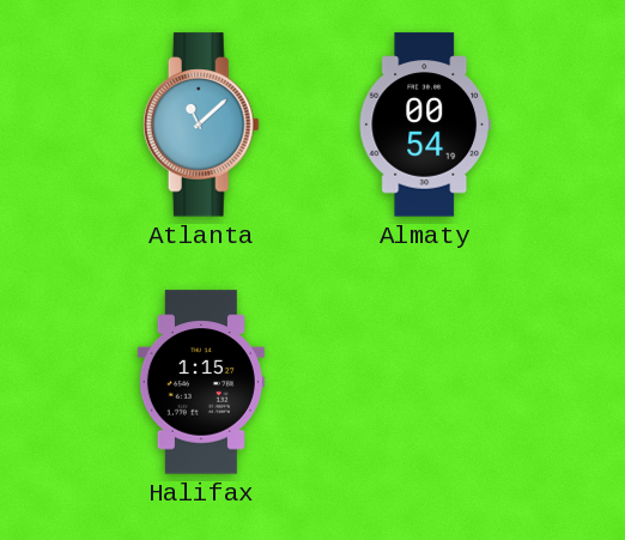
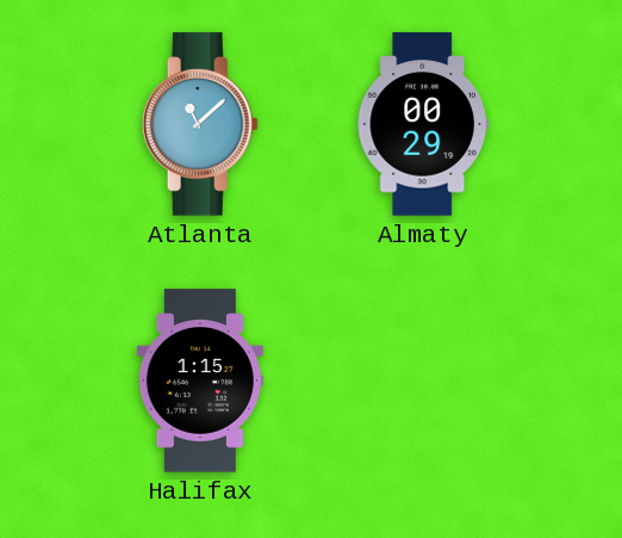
Almaty: 00:54 -> 00:29
